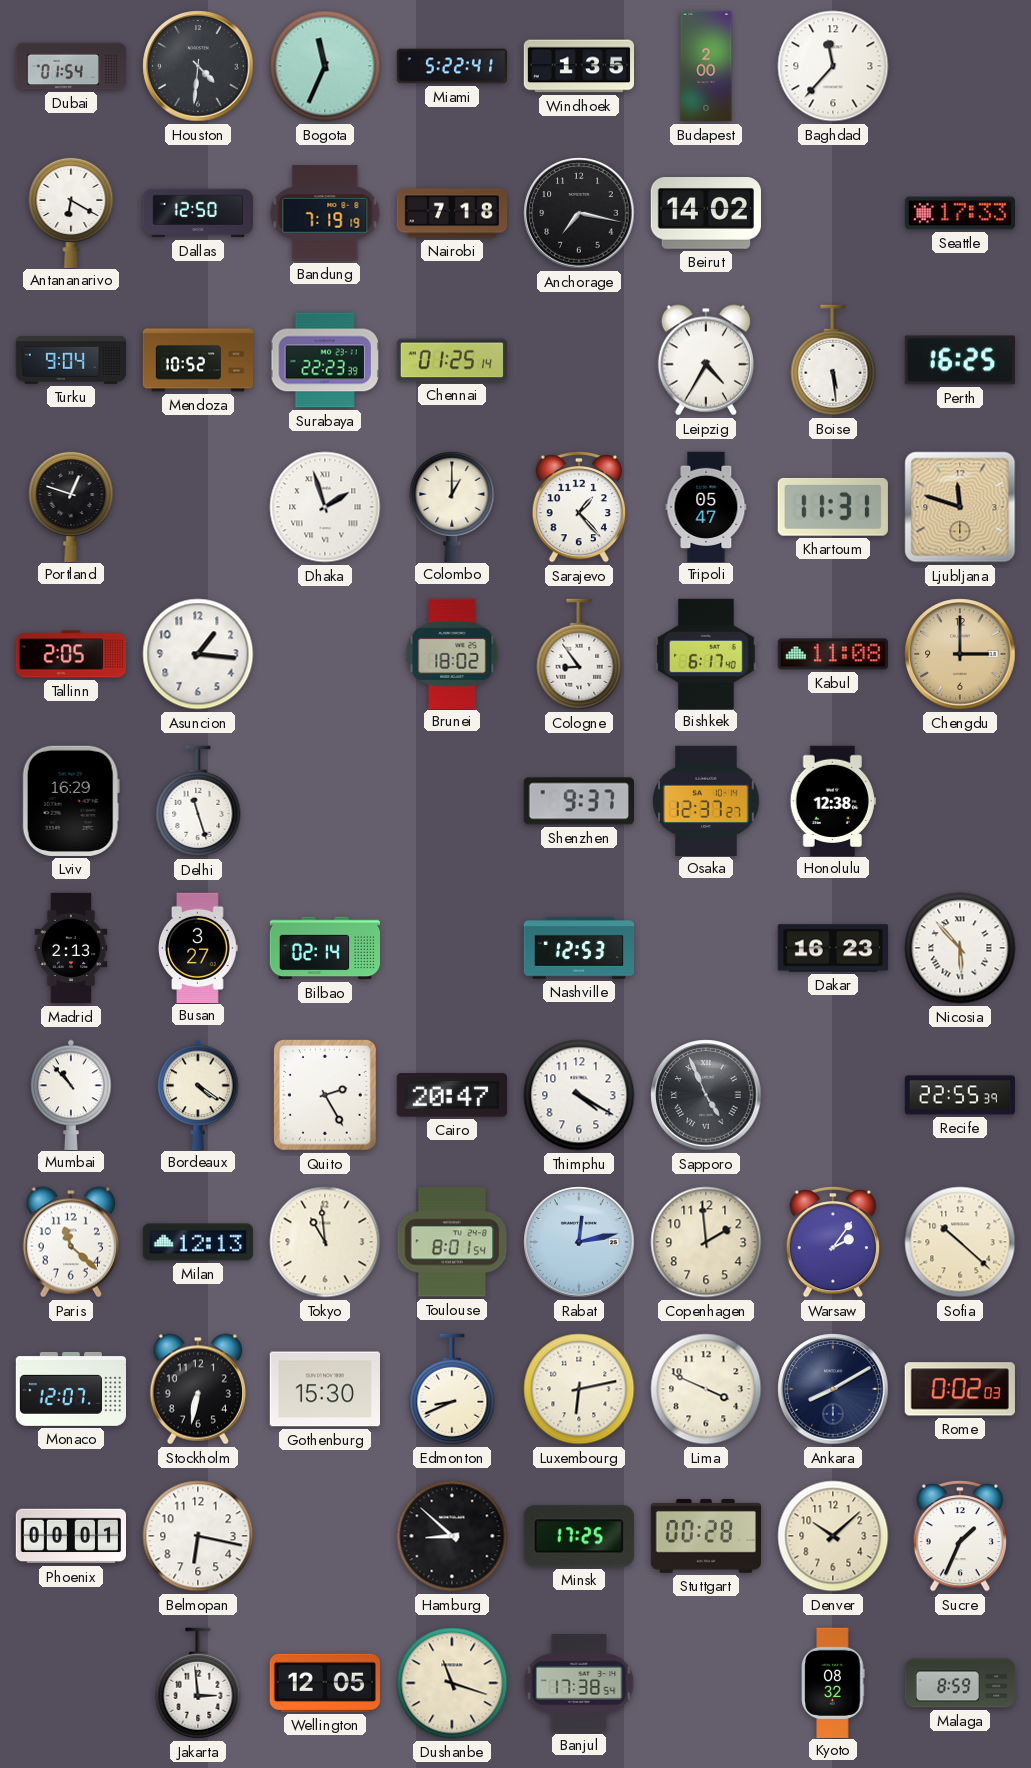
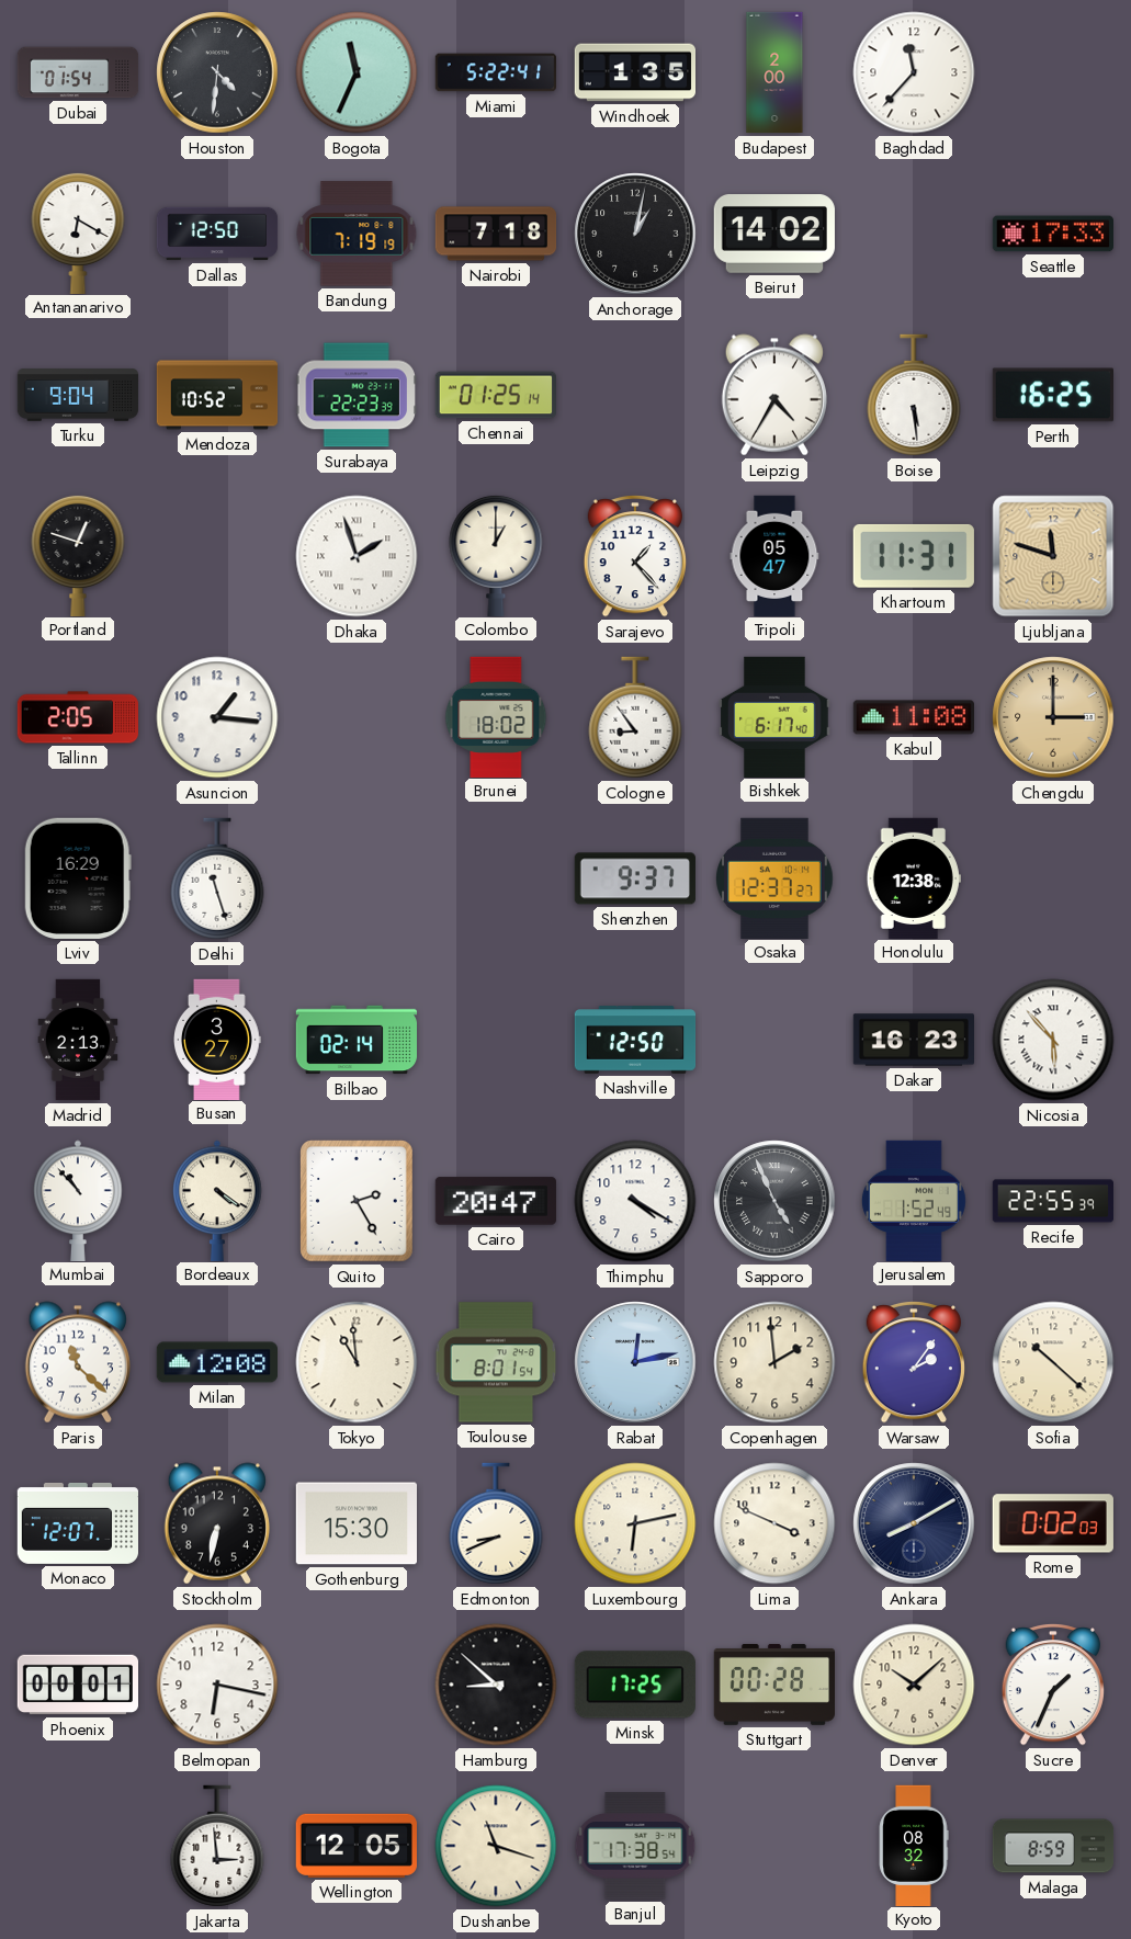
Anchorage: 7:17 -> 1:02
Nashville: 12:53 -> 12:50
Jerusalem: none -> 1:52
Milan: 12:13 -> 12:08
